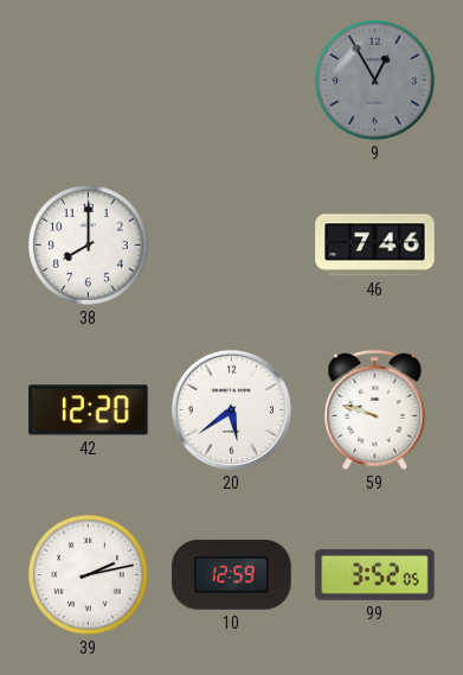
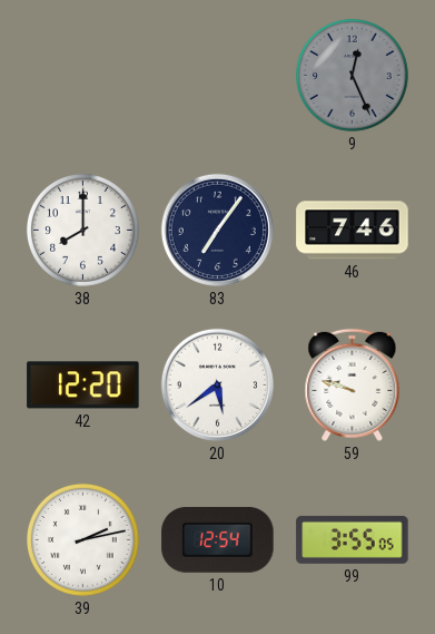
9: 12:55 -> 12:26
83: none -> 7:06
10: 12:59 -> 12:54
99: 3:52 -> 3:55
